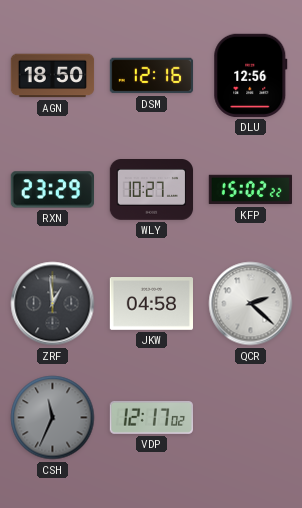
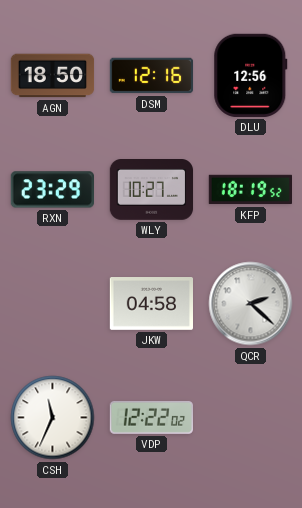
KFP: 15:02 -> 18:19
ZRF: 12:59 -> none
CSH dial: grey -> white
VDP: 12:17 -> 12:22
